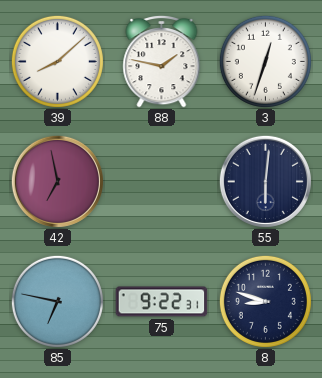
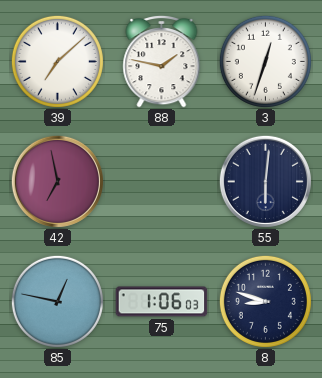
39: 8:08 -> 7:08
85: 6:47 -> 12:47
75: 9:22 -> 1:06
